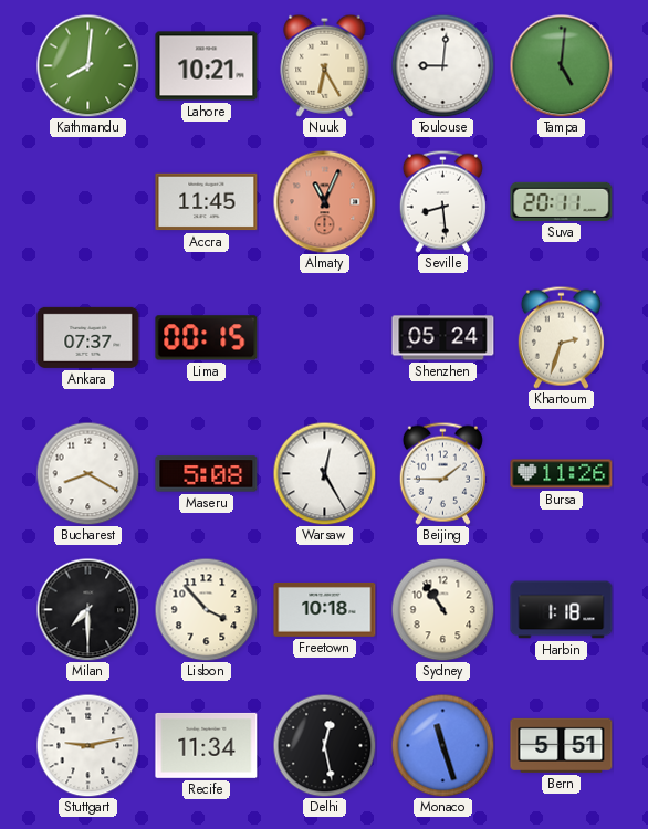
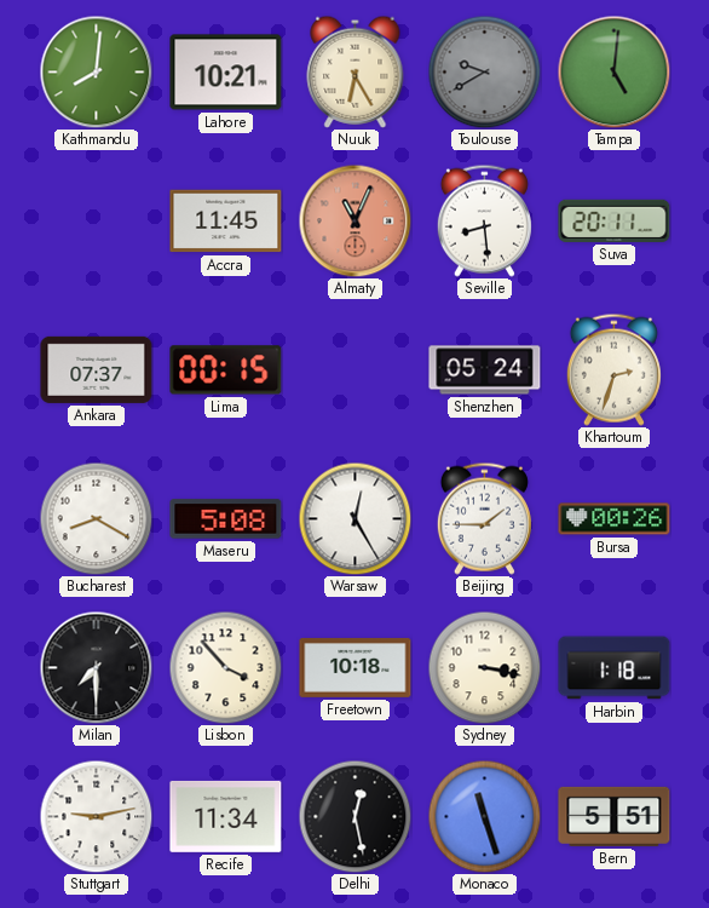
Toulouse: 9:01 -> 9:40
Toulouse dial: white -> grey
Bursa: 11:26 -> 00:26
Sydney: 10:54 -> 3:17
